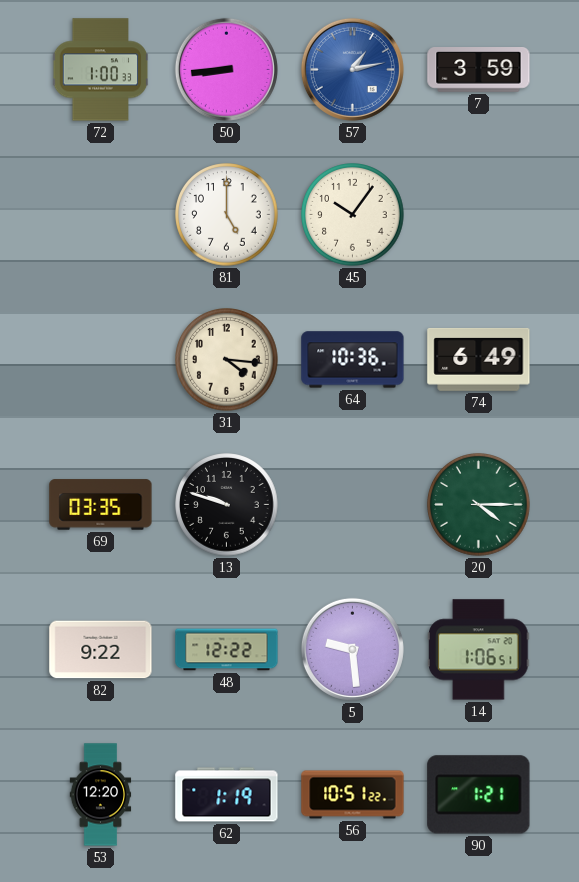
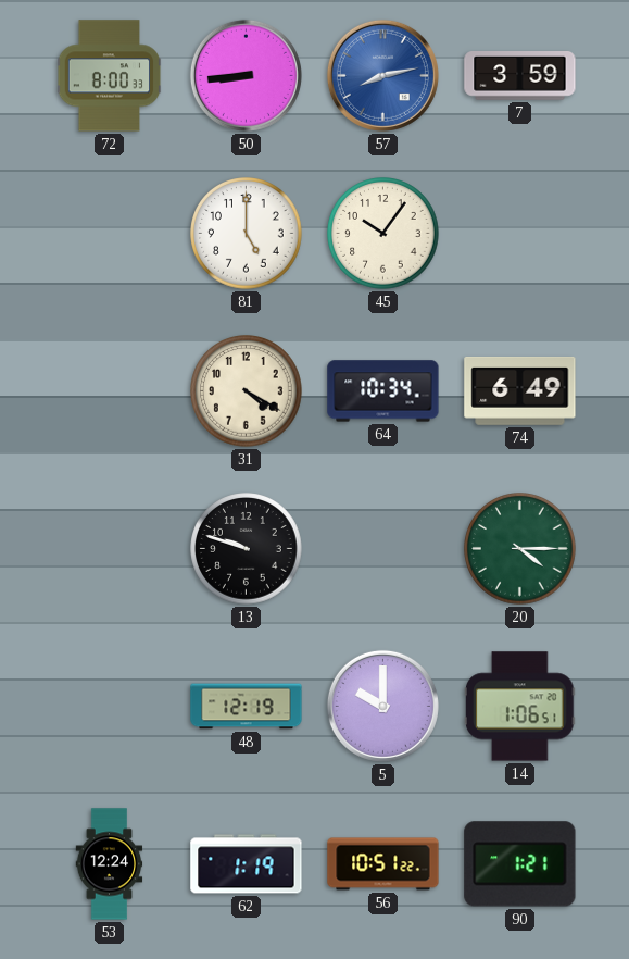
72: 1:00 -> 8:00
57: 1:13 -> 8:13
31: 4:16 -> 4:20
64: 10:36 -> 10:34
69: 03:35 -> none
82: 9:22 -> none
48: 12:22 -> 12:19
5: 9:29 -> 10:00
53: 12:20 -> 12:24
